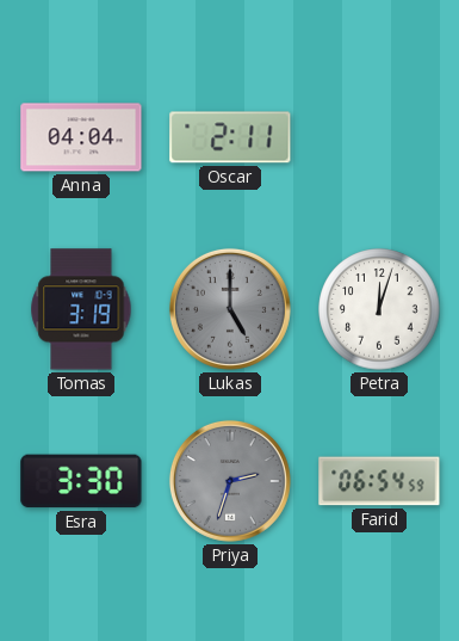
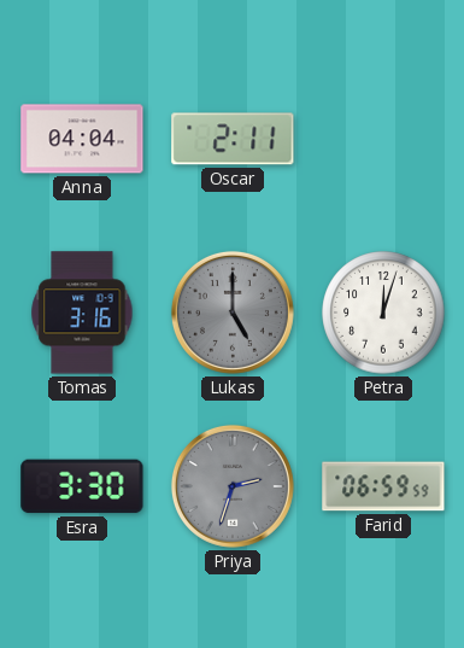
Tomas: 3:19 -> 3:16
Farid: 06:54 -> 06:59
